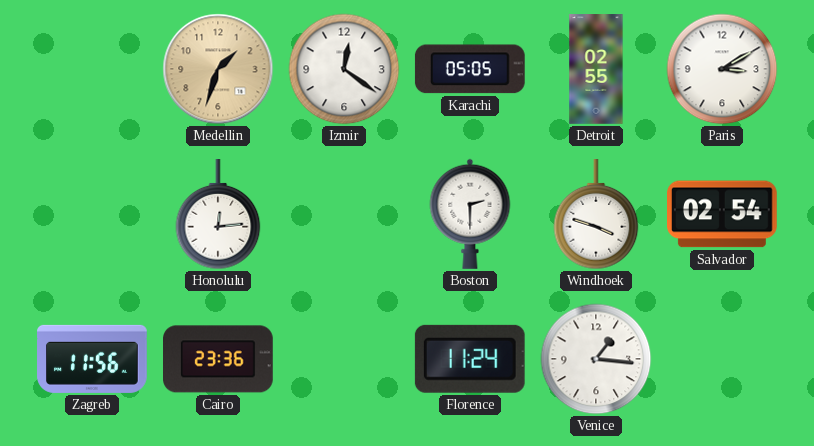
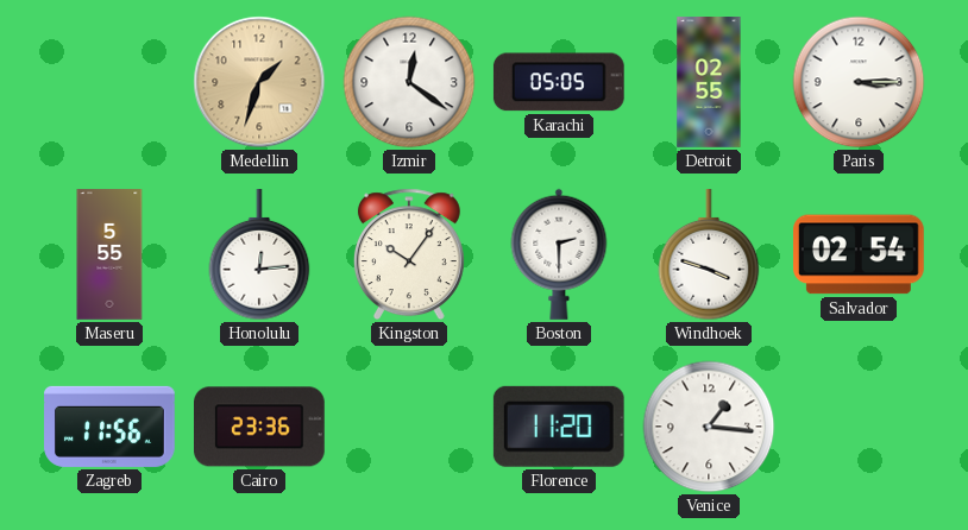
Paris: 3:10 -> 3:15
Maseru: none -> 5:55
Kingston: none -> 10:06
Florence: 11:24 -> 11:20
